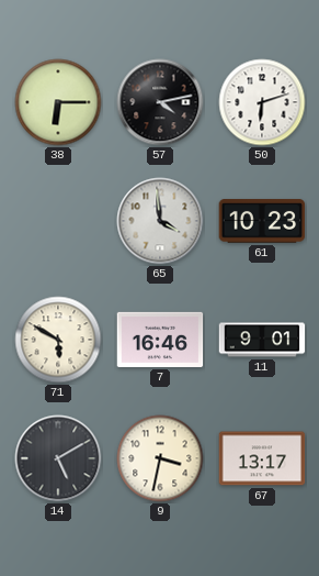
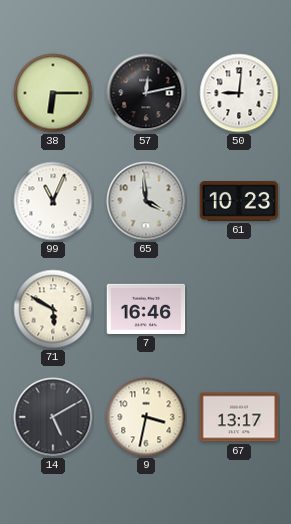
57: 4:13 -> 12:13
50: 6:12 -> 9:01
99: none -> 11:04
11: 9:01 -> none
